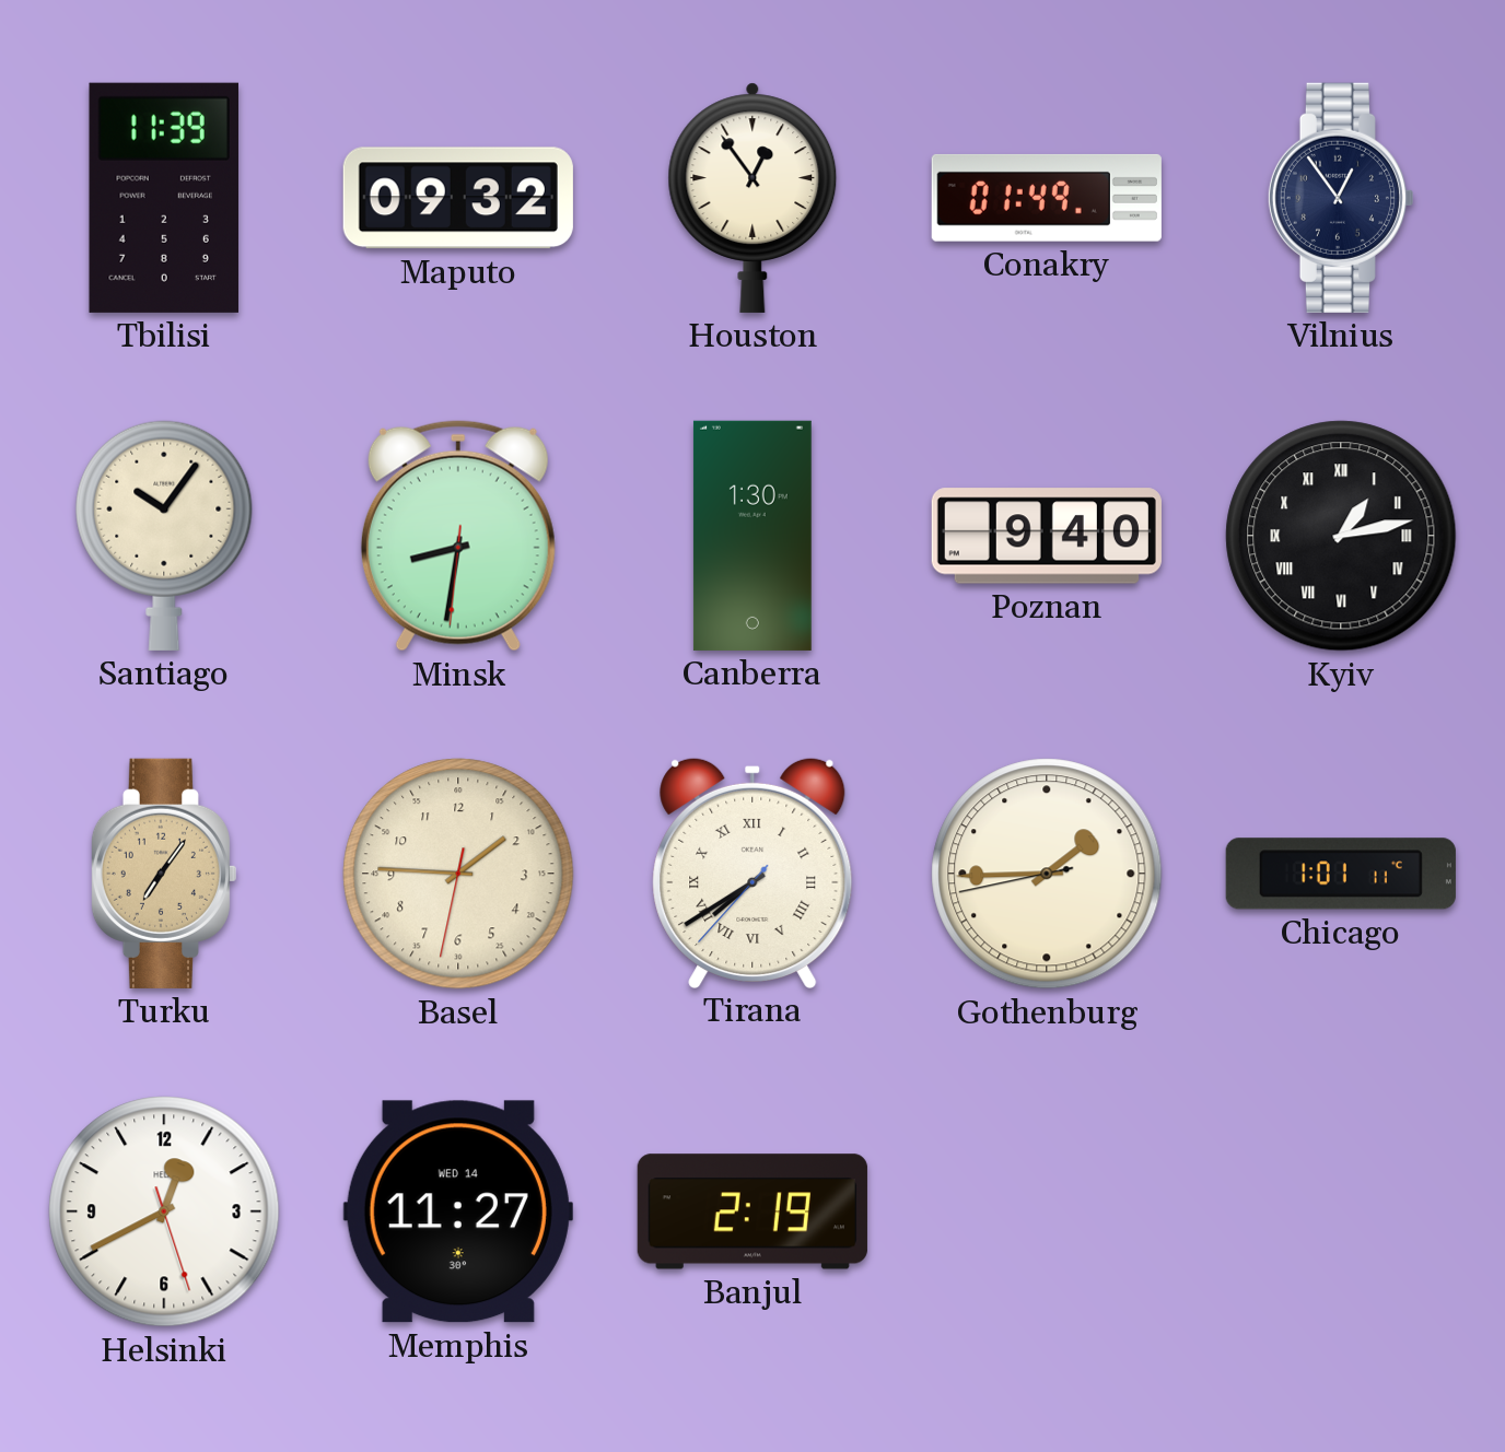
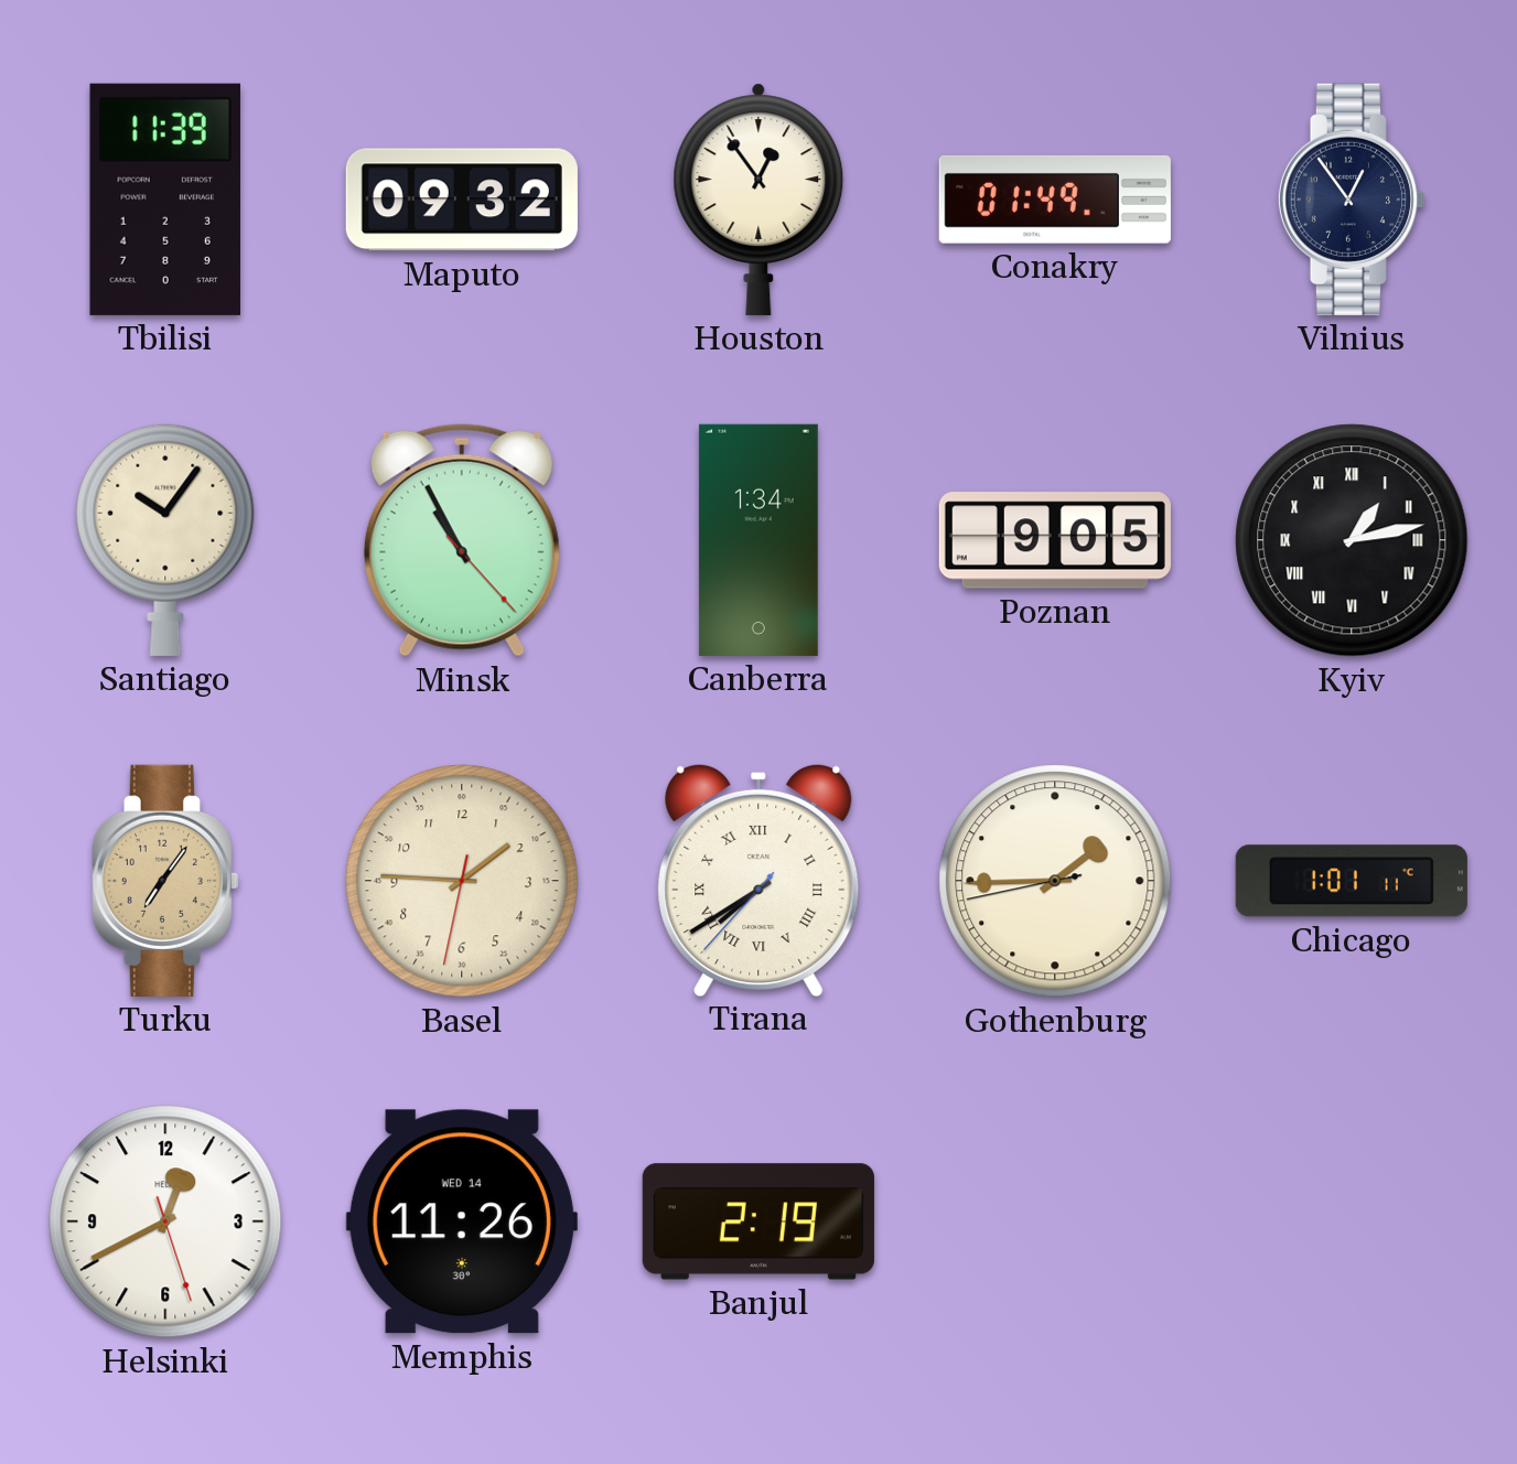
Minsk: 8:31 -> 10:55
Canberra: 1:30 -> 1:34
Poznan: 9:40 -> 9:05
Memphis: 11:27 -> 11:26
